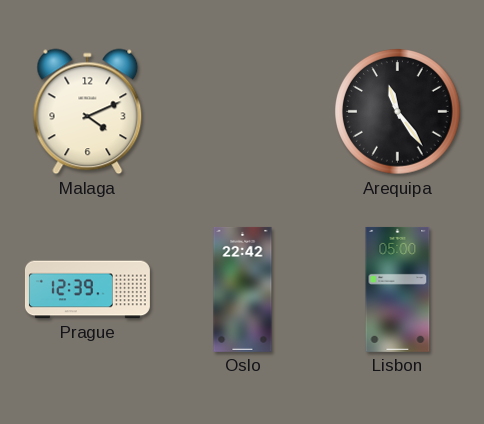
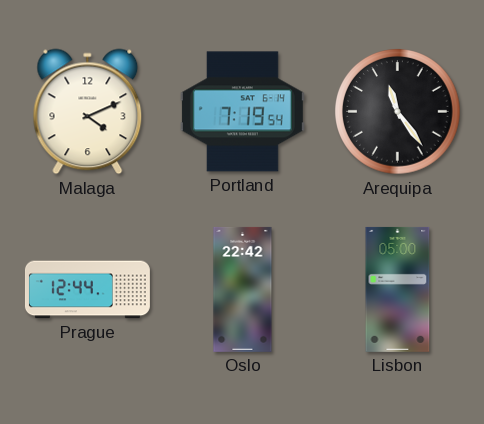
Portland: none -> 7:19
Prague: 12:39 -> 12:44
